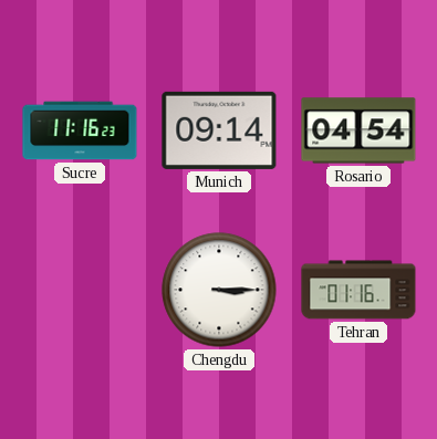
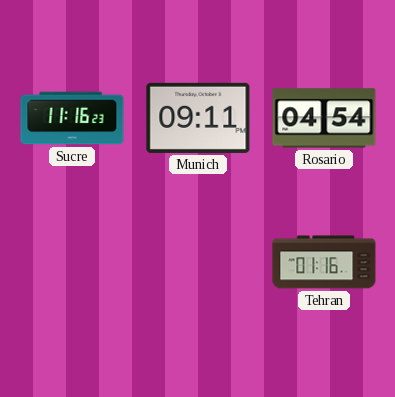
Munich: 09:14 -> 09:11
Chengdu: 3:15 -> none
